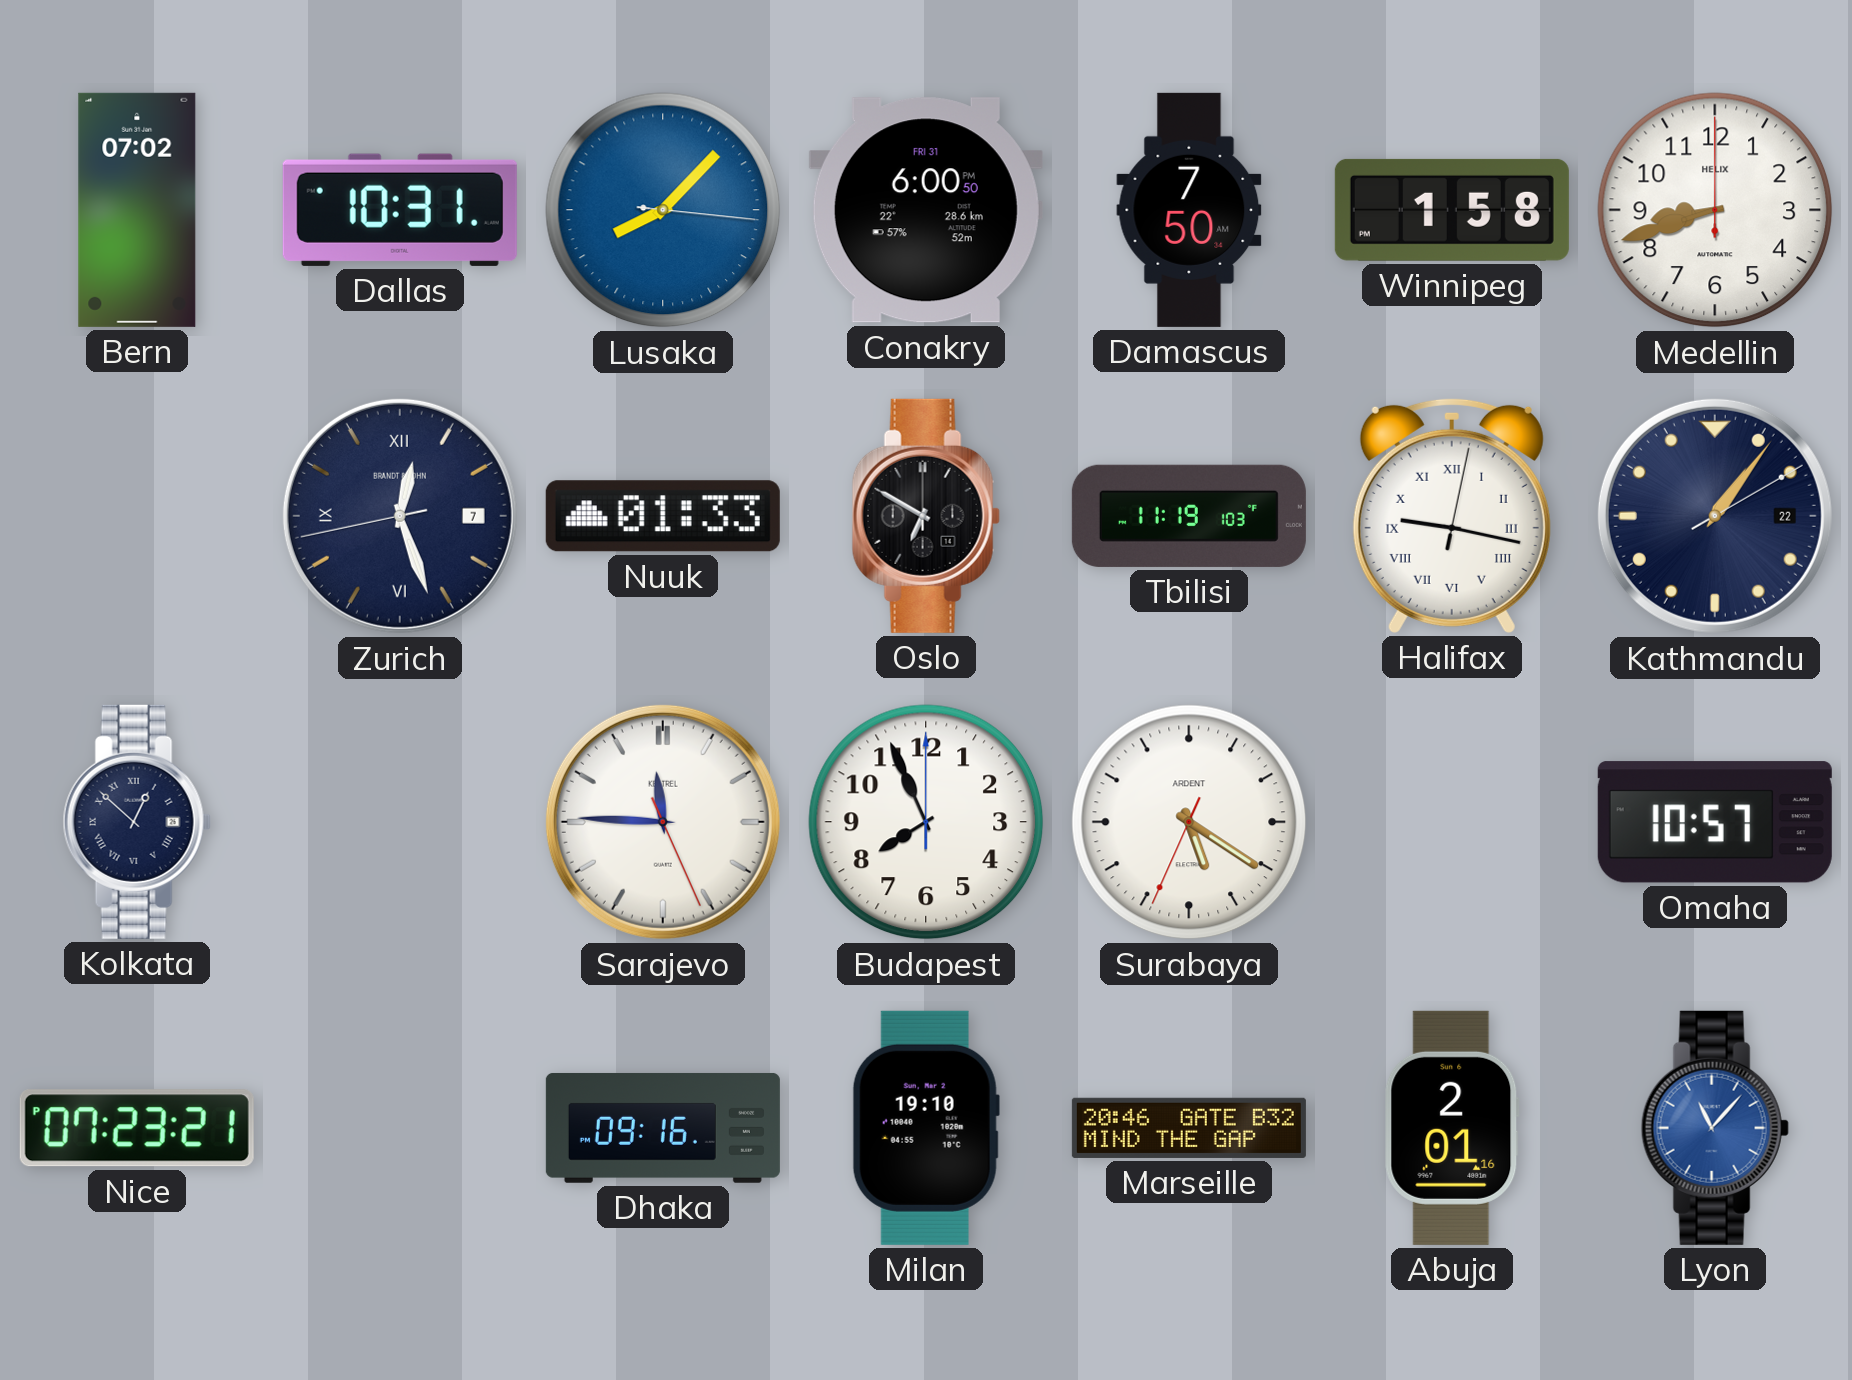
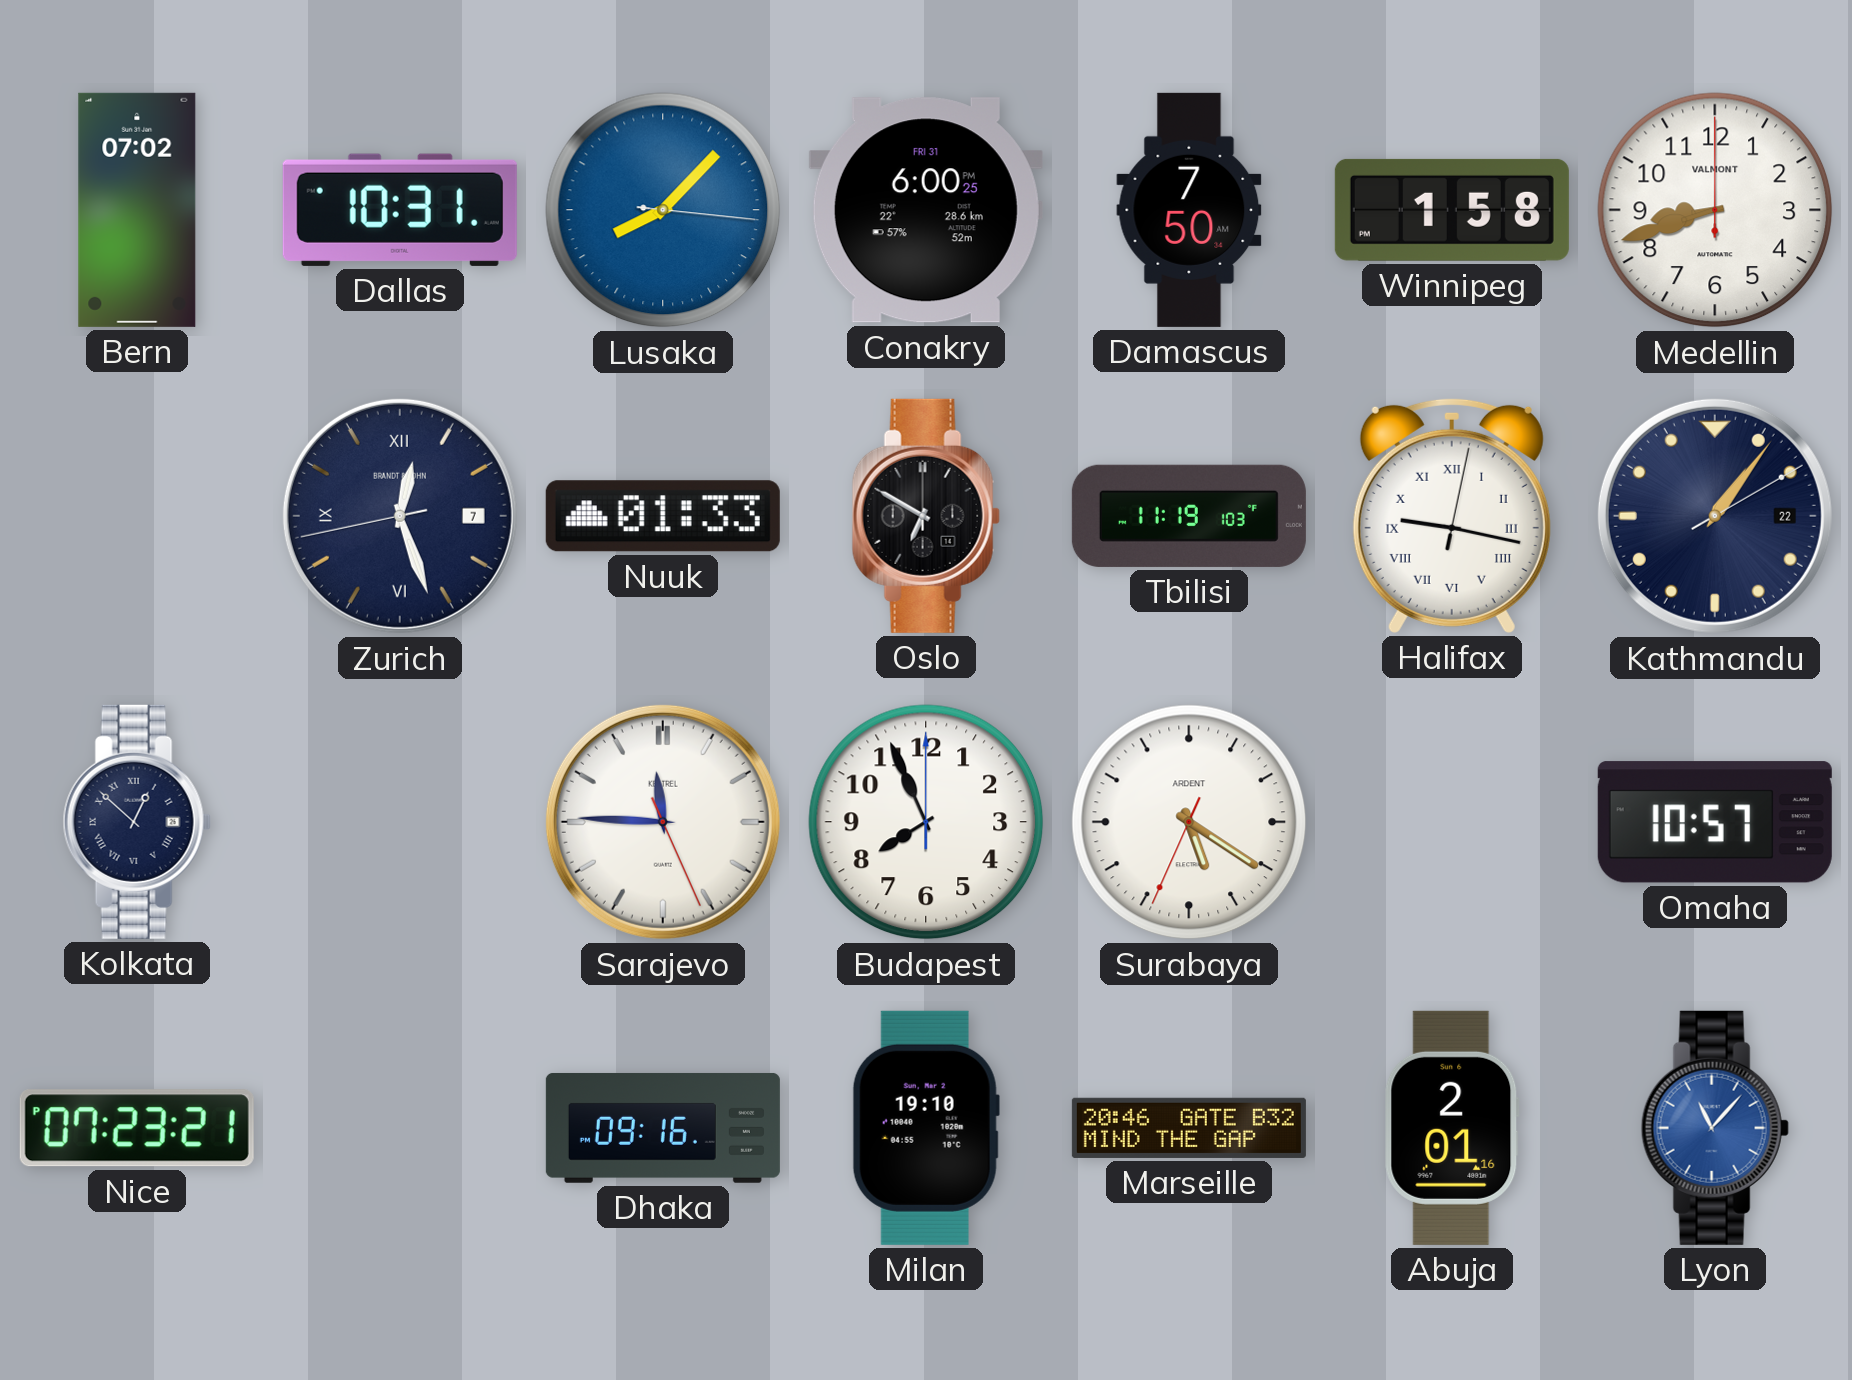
Conakry: 6:00:50 PM -> 6:00:25 PM
Medellin brand: HELIX -> VALMONT
